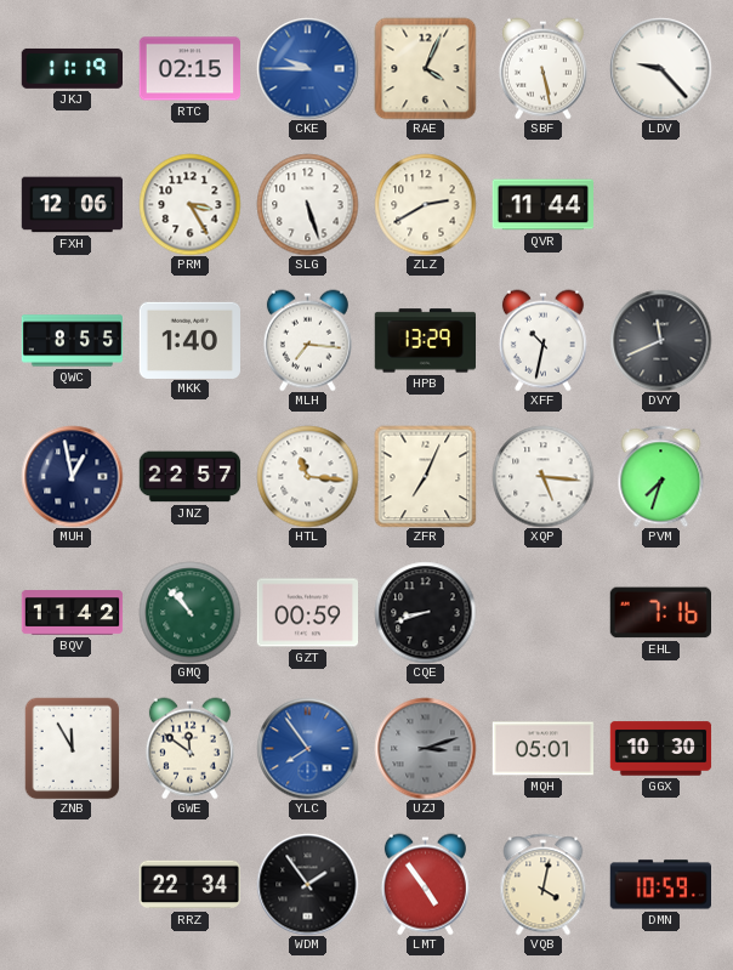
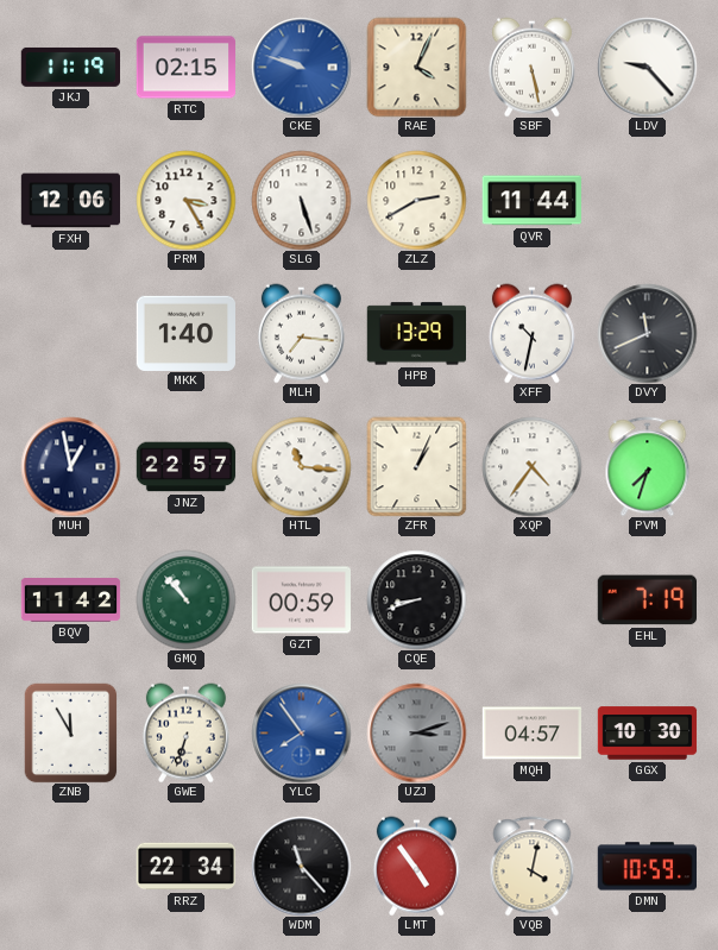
CKE: 9:45 -> 9:48
QWC: 8:55 -> none
ZFR: 7:04 -> 1:04
XQP: 5:16 -> 4:36
EHL: 7:16 -> 7:19
GWE: 11:51 -> 6:33
MQH: 05:01 -> 04:57
WDM: 1:54 -> 11:23
